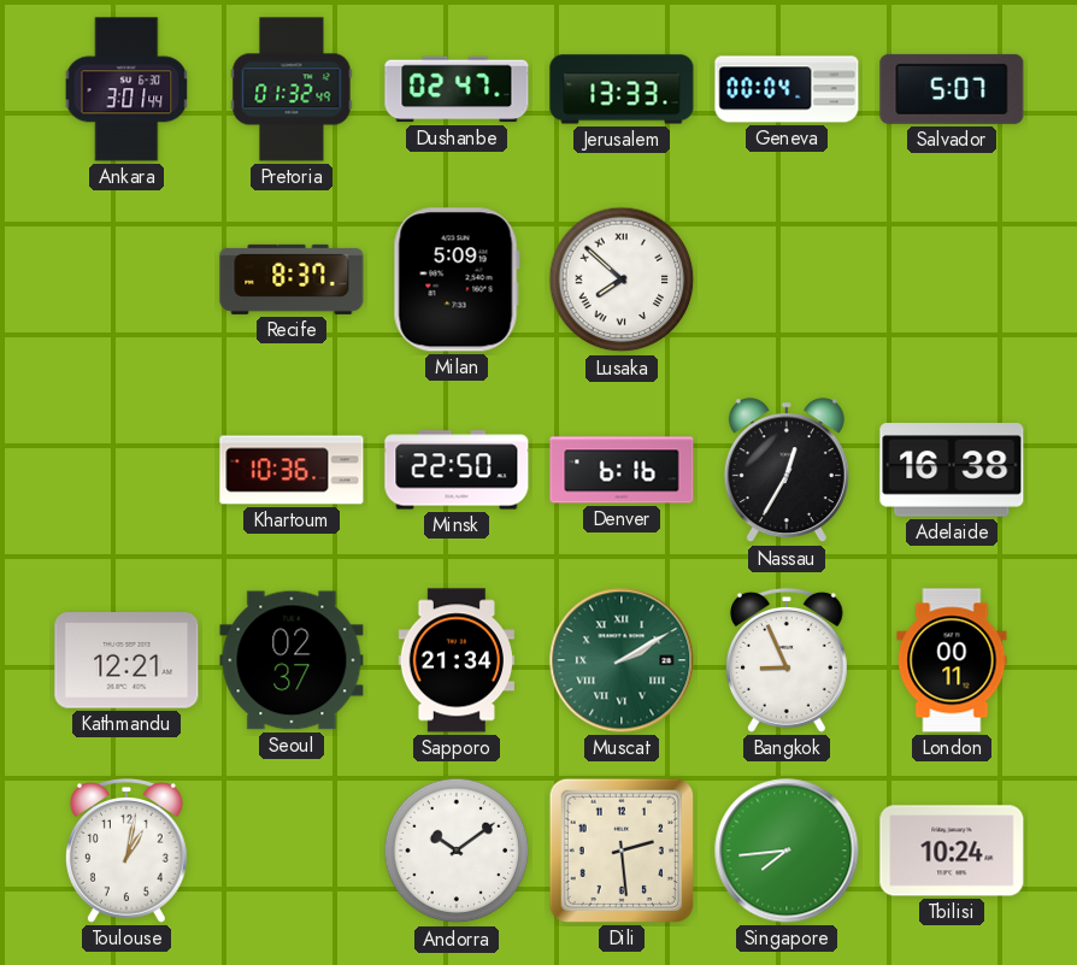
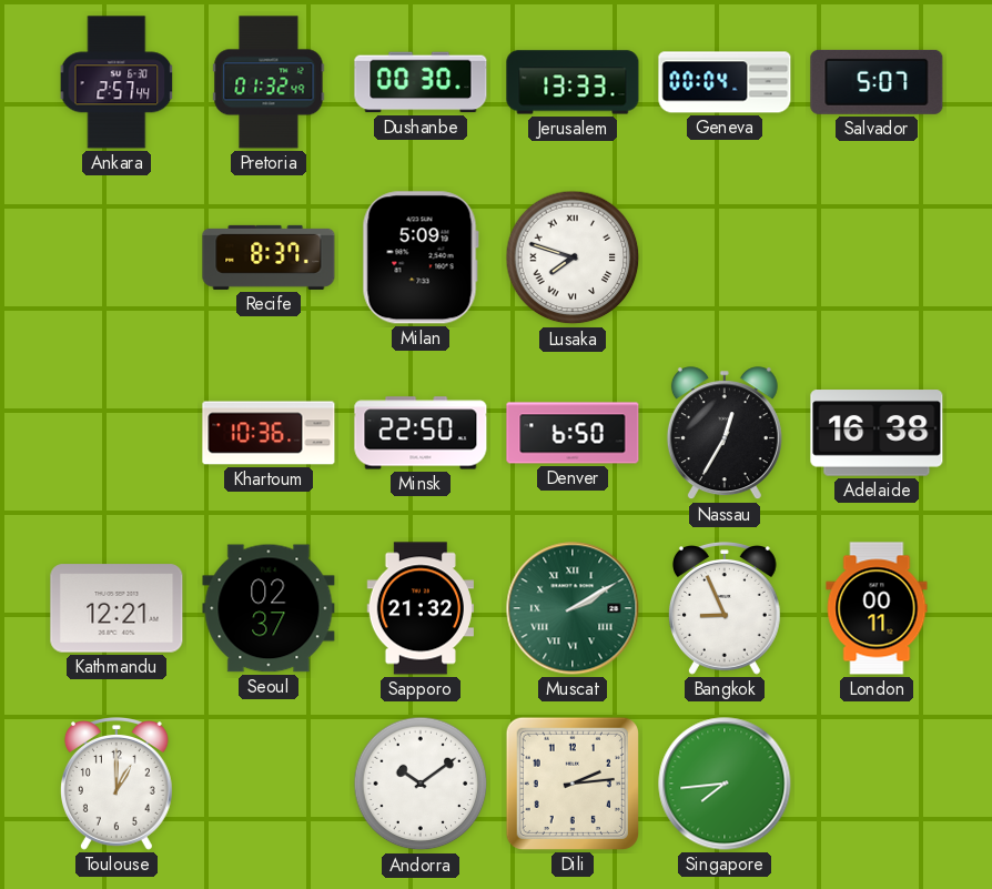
Ankara: 3:01 -> 2:57
Dushanbe: 02:47 -> 00:30
Lusaka: 7:52 -> 7:48
Denver: 6:16 -> 6:50
Sapporo: 21:34 -> 21:32
Toulouse: 1:02 -> 1:00
Dili: 2:29 -> 2:14
Tbilisi: 10:24 -> none
